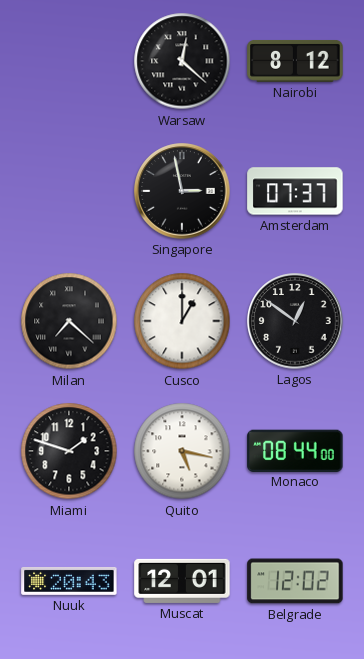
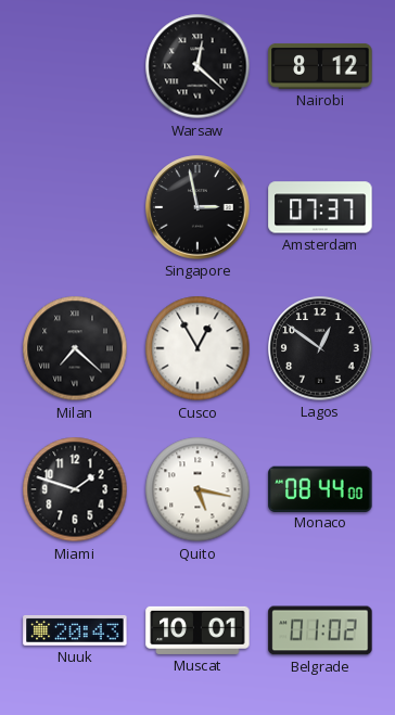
Cusco: 1:00 -> 12:55
Muscat: 12:01 -> 10:01
Belgrade: 12:02 -> 01:02
